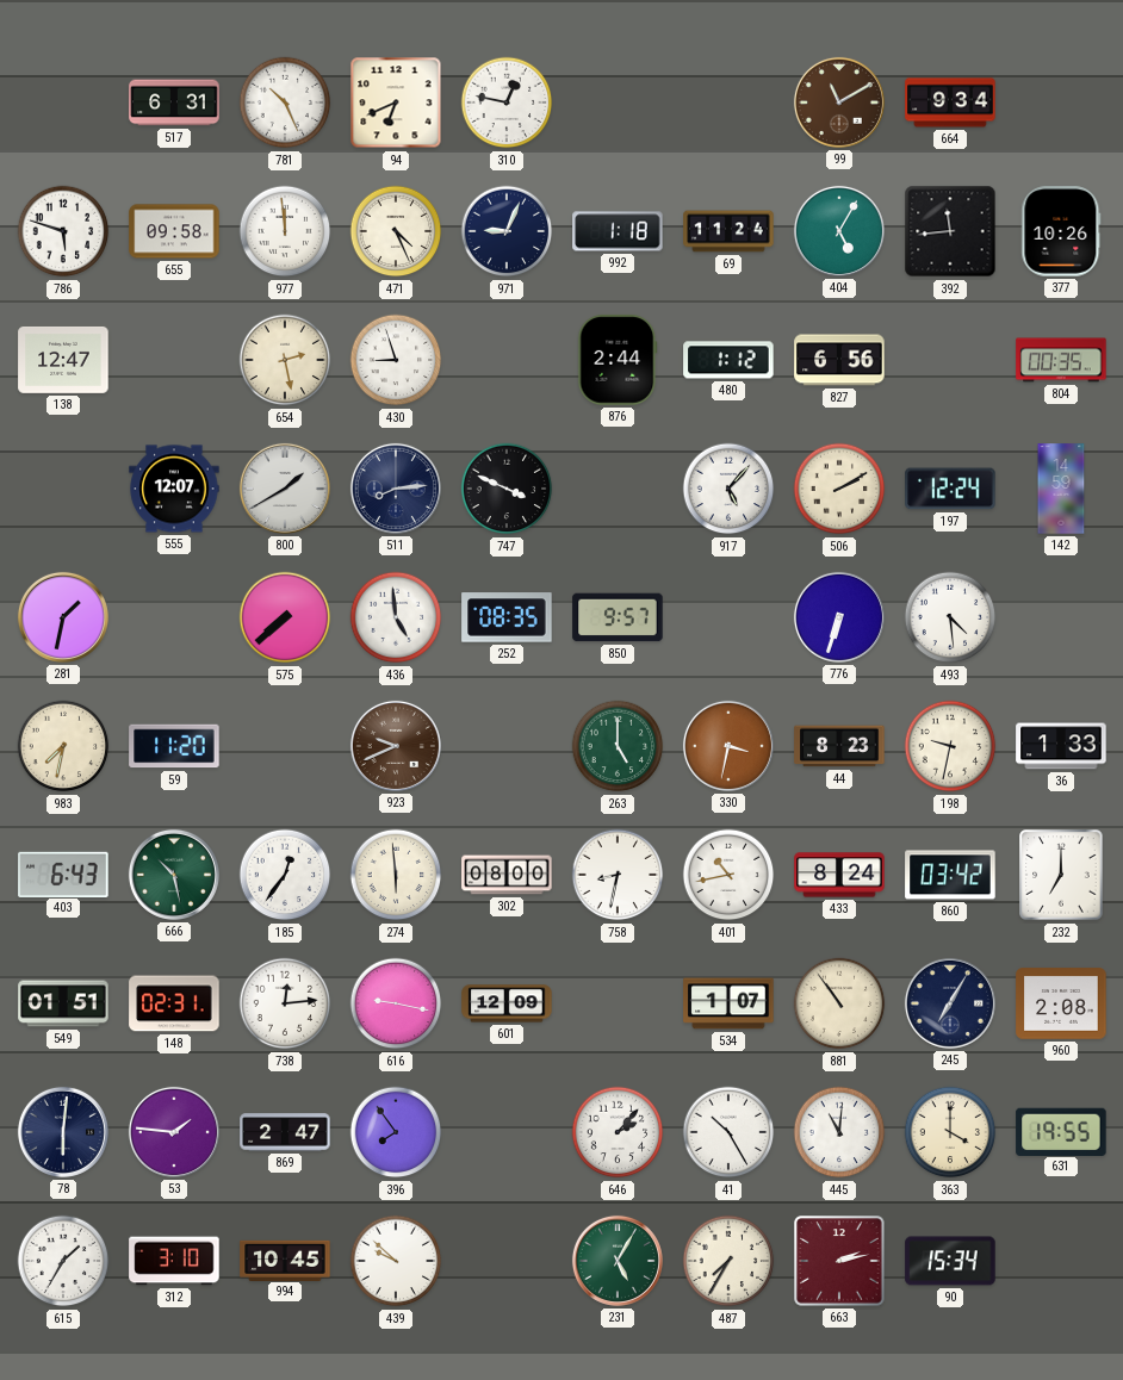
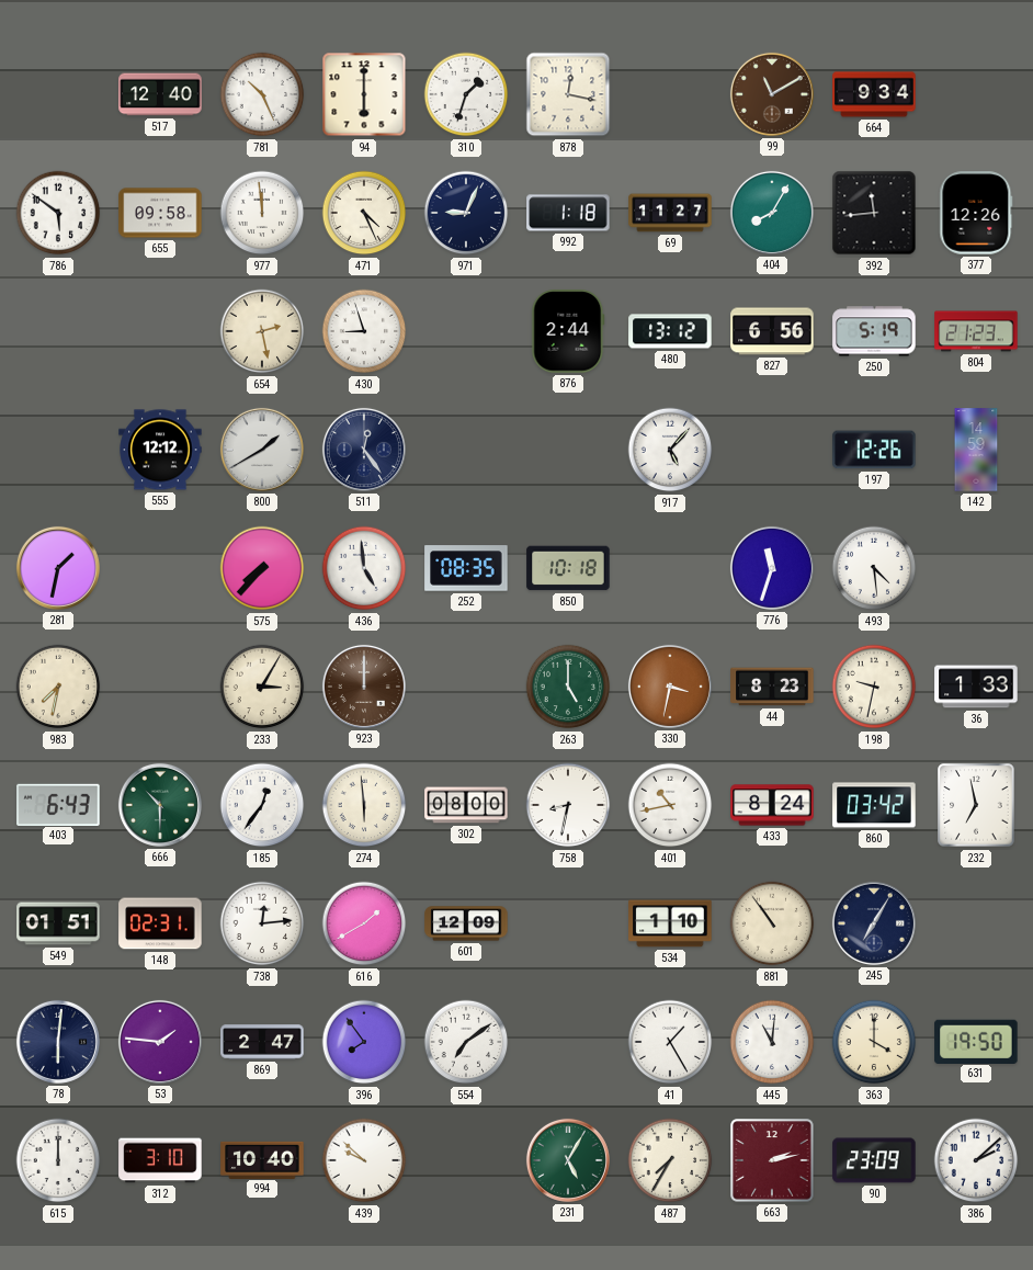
517: 6:31 -> 12:40
94: 6:41 -> 6:00
310: 12:47 -> 1:33
878: none -> 12:17
786: 5:48 -> 5:51
69: 11:24 -> 11:27
404: 5:05 -> 8:05
377: 10:26 -> 12:26
138: 12:47 -> none
480: 1:12 -> 13:12
250: none -> 5:19
804: 00:35 -> 21:23
555: 12:07 -> 12:12
511: 8:14 -> 12:24
747: 3:49 -> none
506: 2:10 -> none
197: 12:24 -> 12:26
575: 7:38 -> 7:37
850: 9:57 -> 10:18
776: 6:33 -> 11:33
59: 11:20 -> none
233: none -> 3:05
923: 9:41 -> 12:00
666: 10:28 -> 10:30
232: 7:00 -> 6:58
616: 9:17 -> 1:40
534: 1:07 -> 1:10
960: 2:08 -> none
554: none -> 7:09
646: 2:07 -> none
41: 10:25 -> 1:25
631: 19:55 -> 19:50
615: 1:35 -> 12:00
994: 10:45 -> 10:40
90: 15:34 -> 23:09
386: none -> 2:08
